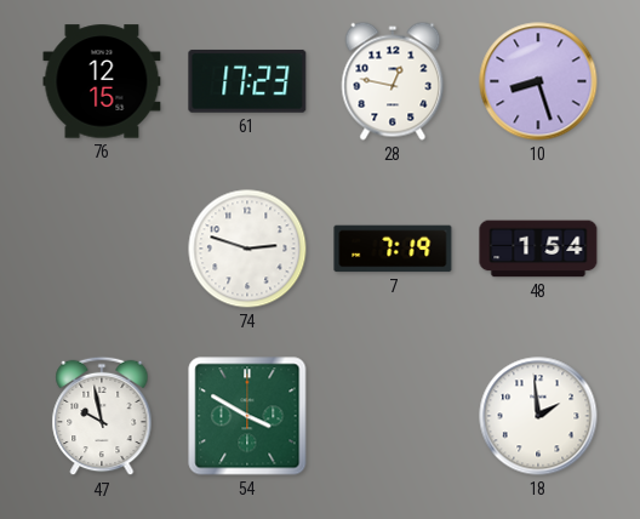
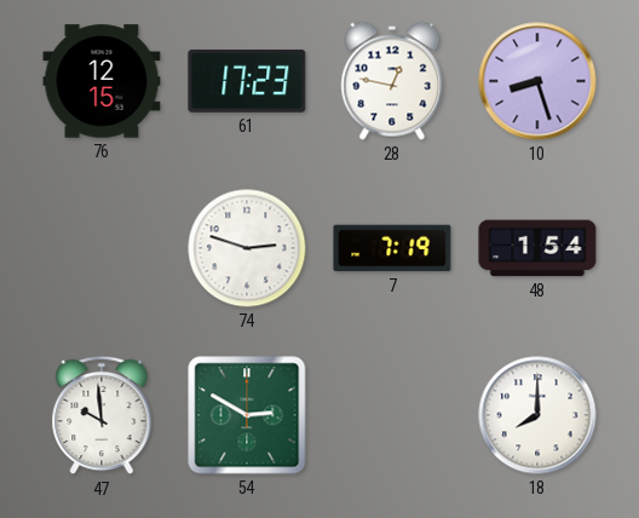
47: 9:58 -> 9:59
54: 3:50 -> 2:50
18: 1:59 -> 8:00
